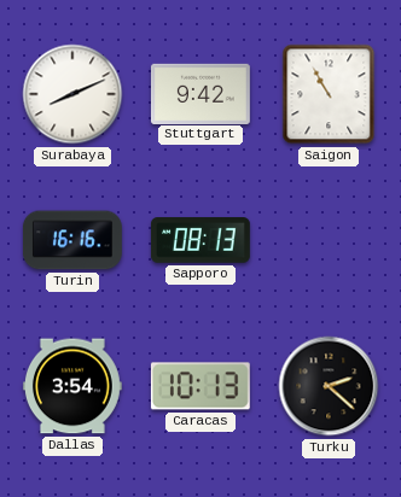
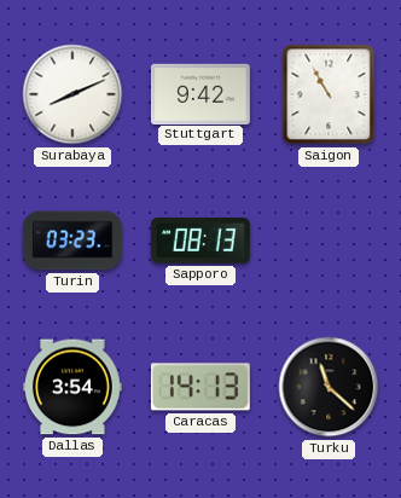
Turin: 16:16 -> 03:23
Caracas: 10:13 -> 14:13
Turku: 2:22 -> 11:22
